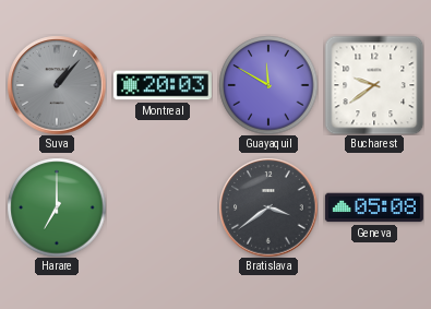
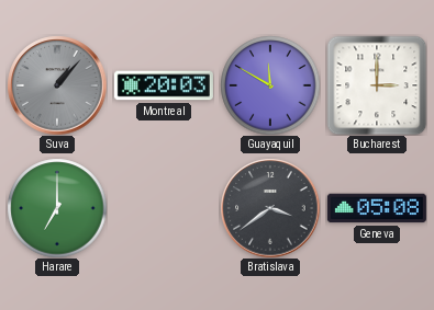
Bucharest: 9:39 -> 3:00
